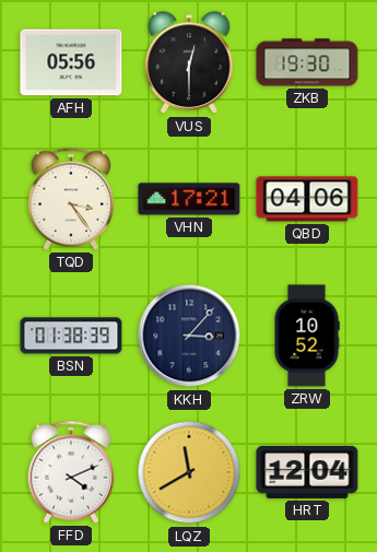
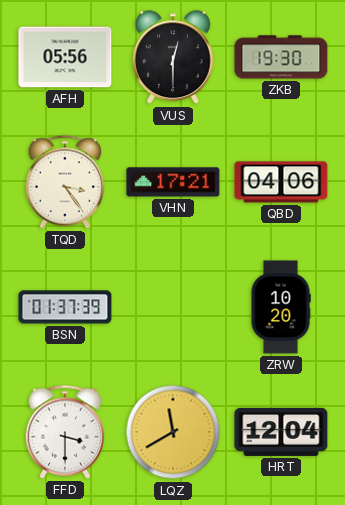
BSN: 01:38 -> 01:37
KKH: 3:07 -> none
ZRW: 10:52 -> 10:20
FFD: 4:11 -> 3:30
